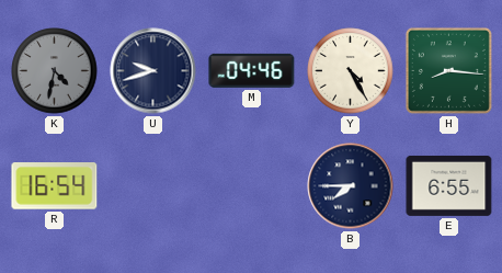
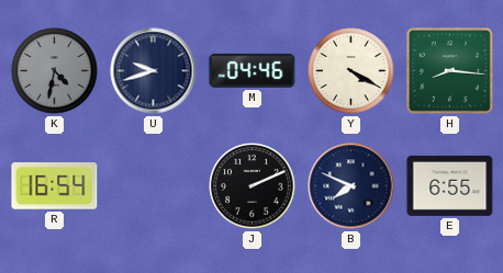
Y: 4:25 -> 4:20
J: none -> 2:11
B: 7:45 -> 7:49
